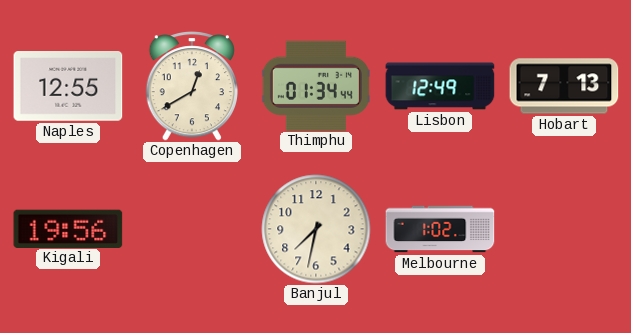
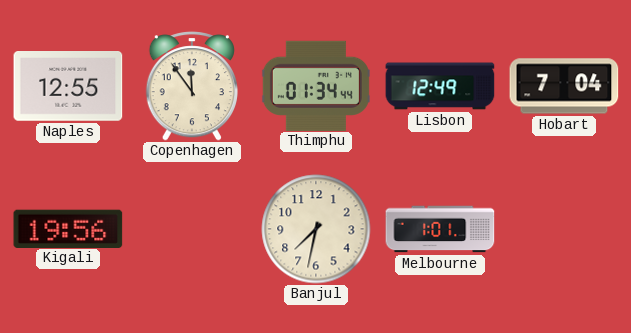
Copenhagen: 12:40 -> 11:54
Hobart: 7:13 -> 7:04
Melbourne: 1:02 -> 1:01
